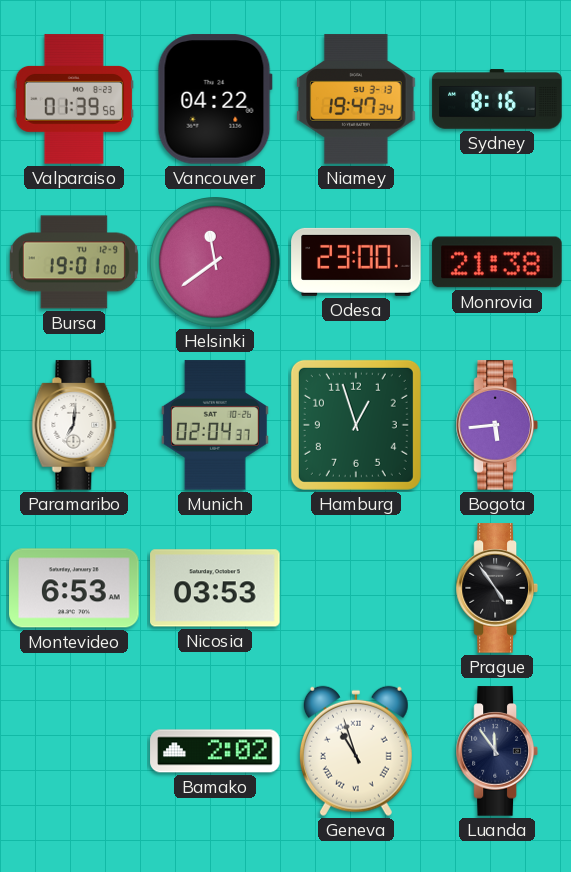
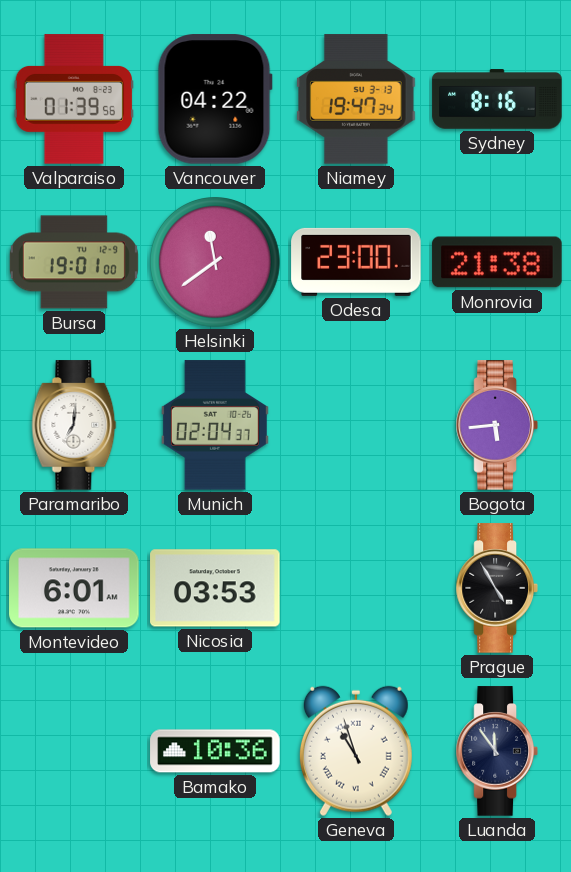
Hamburg: 12:57 -> none
Montevideo: 6:53 -> 6:01
Prague: 4:54 -> 4:55
Bamako: 2:02 -> 10:36
